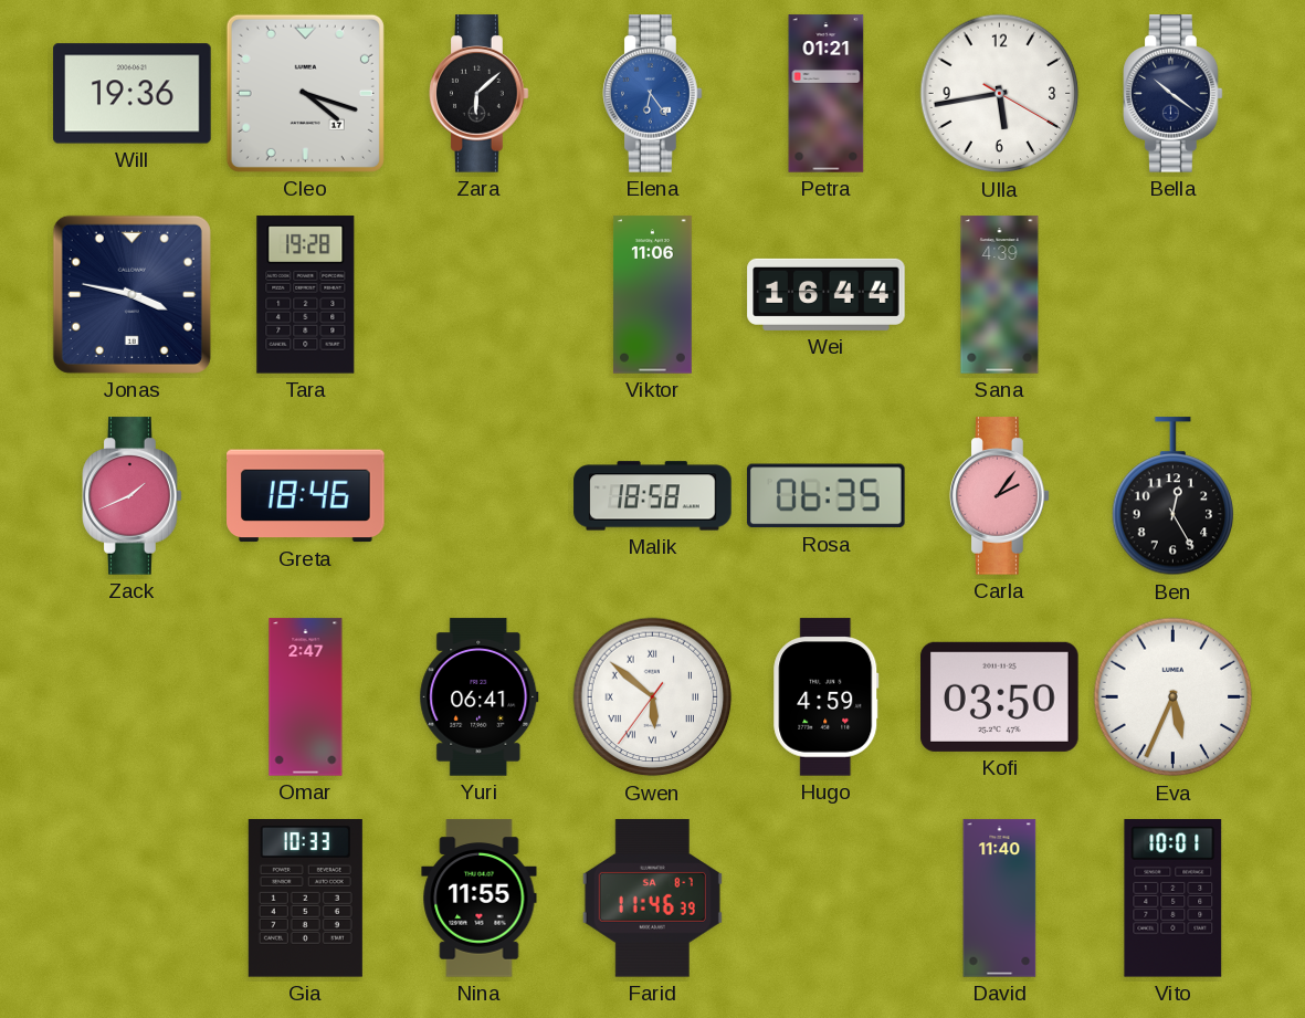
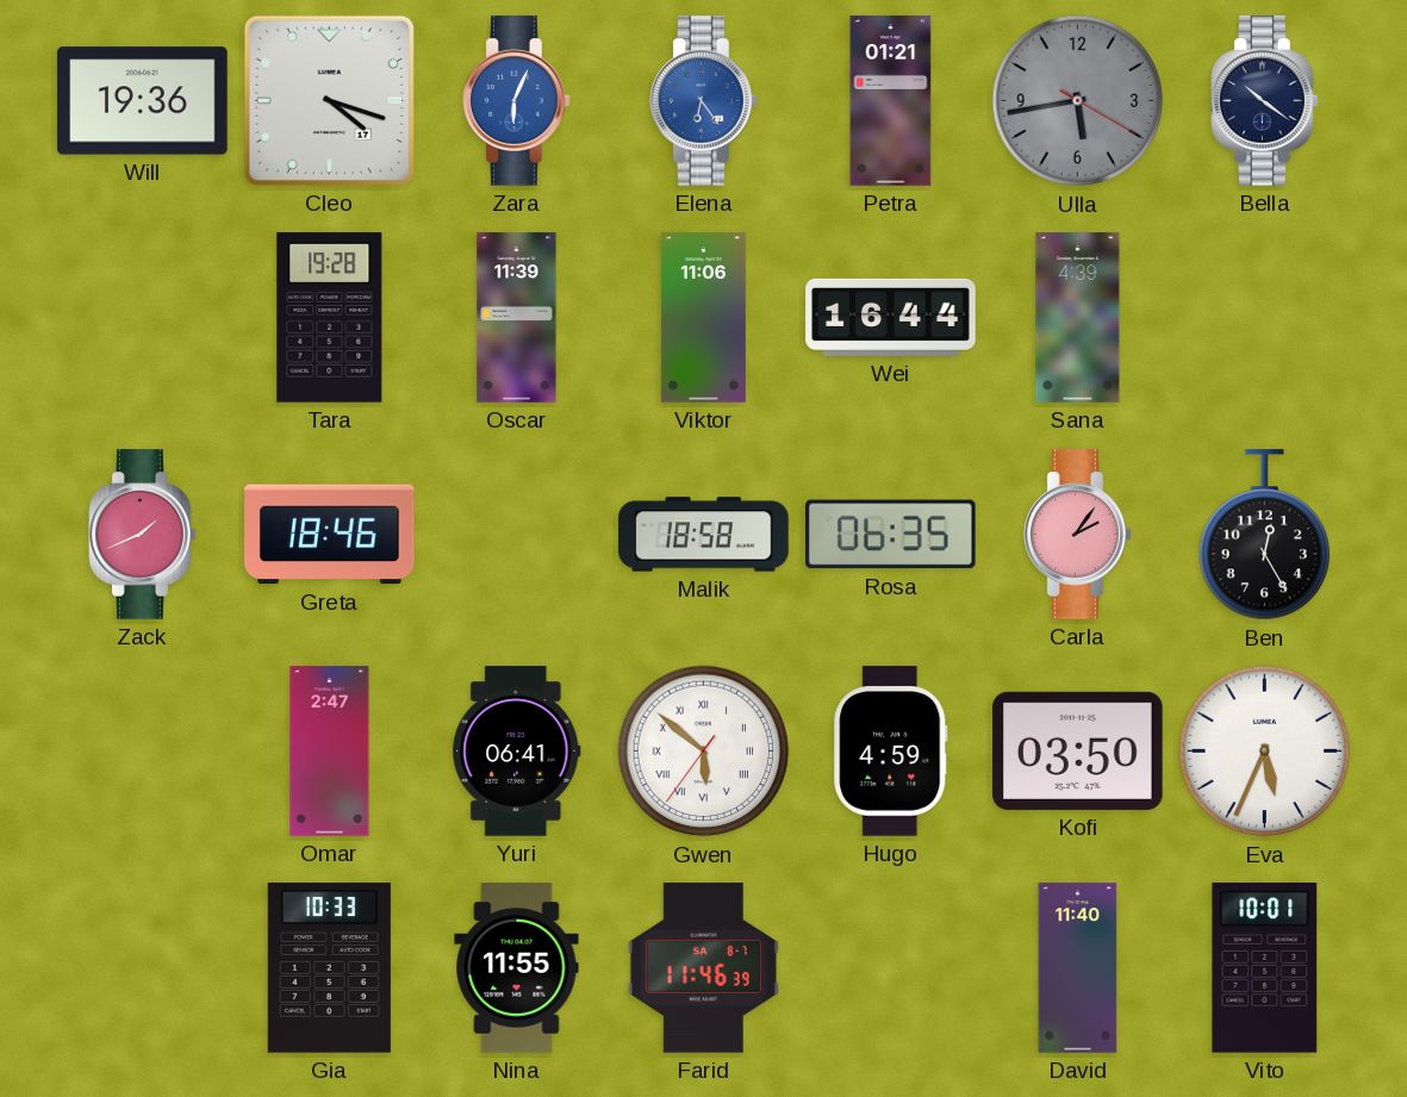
Zara: 6:08 -> 6:04
Zara dial: black -> blue
Ulla dial: white -> grey
Jonas: 3:47 -> none
Oscar: none -> 11:39
